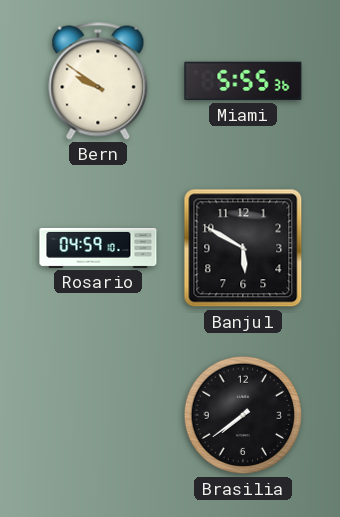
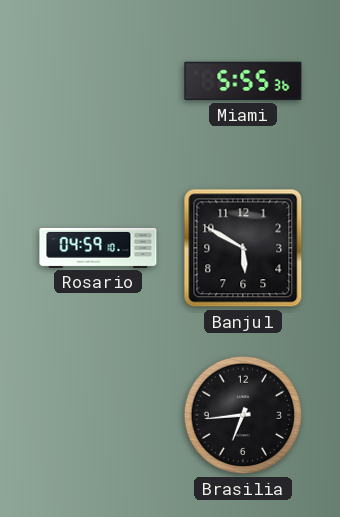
Bern: 9:51 -> none
Brasilia: 7:39 -> 6:44
